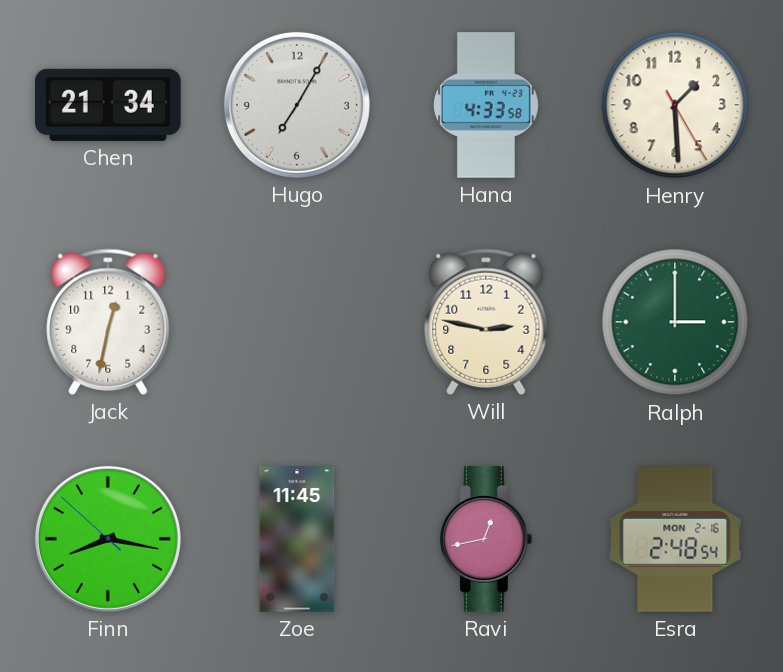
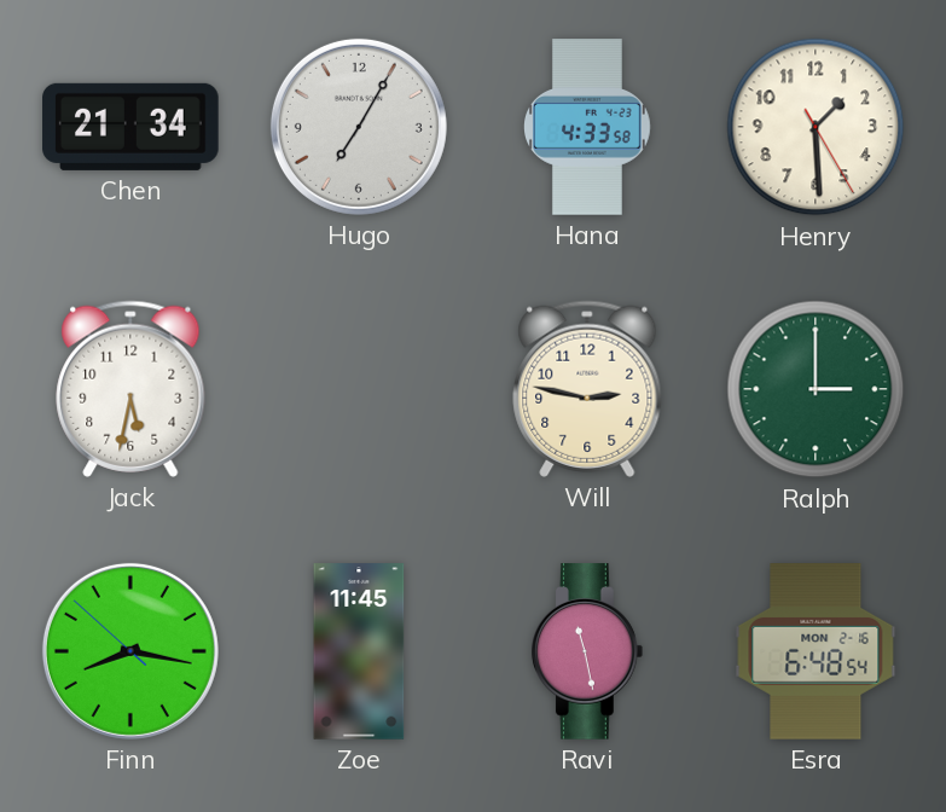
Jack: 12:32 -> 5:32
Ravi: 12:43 -> 11:28
Esra: 2:48 -> 6:48
